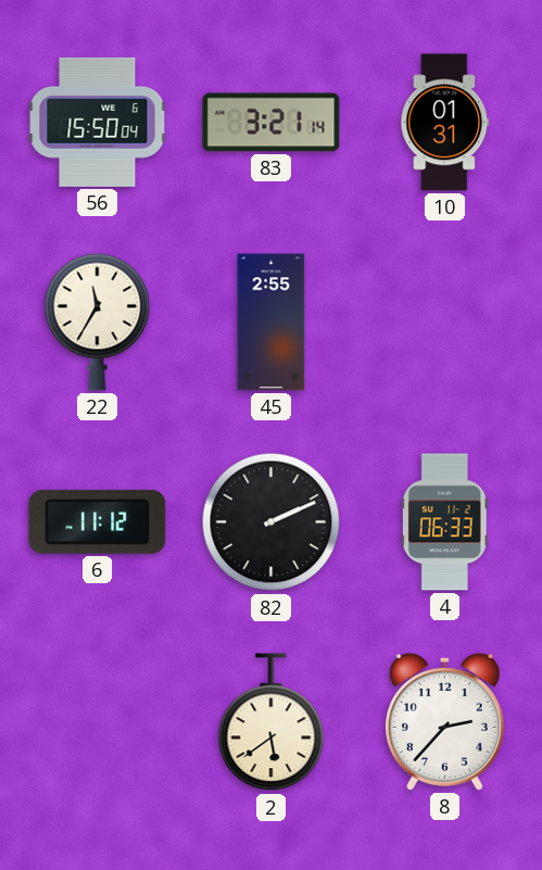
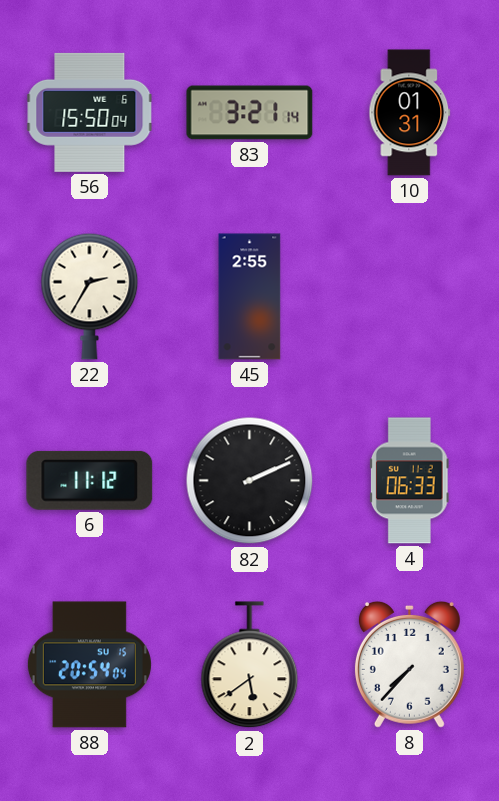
22: 11:35 -> 2:35
88: none -> 20:54
8: 2:37 -> 7:37
